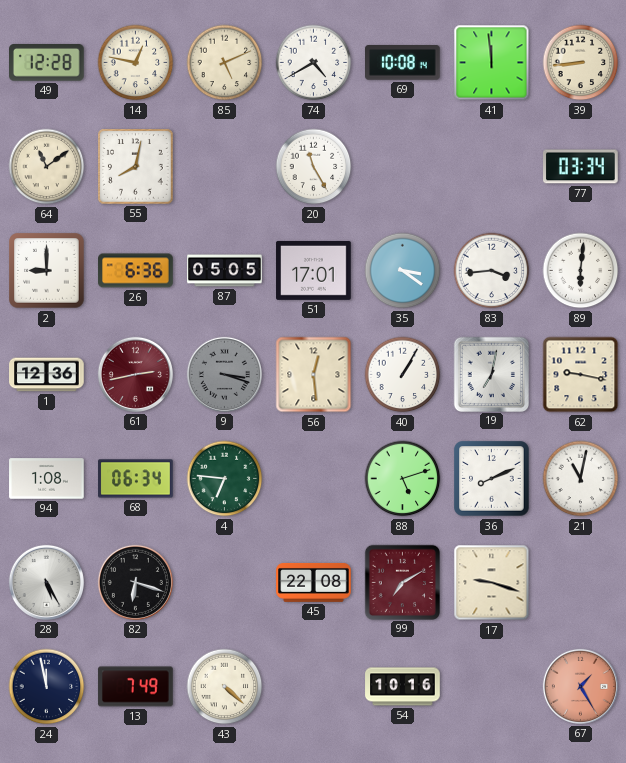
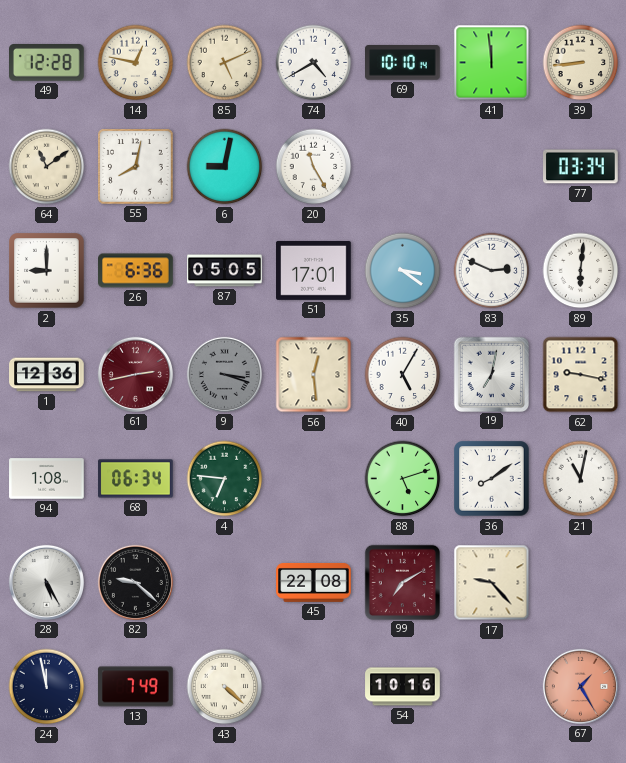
69: 10:08 -> 10:10
6: none -> 9:02
83: 3:44 -> 2:49
40: 1:05 -> 5:05
36: 8:11 -> 8:09
82: 6:18 -> 9:22
17: 9:18 -> 9:23
